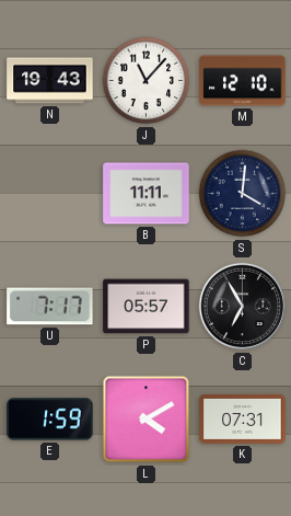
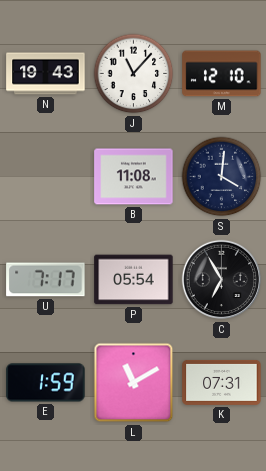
B: 11:11 -> 11:08
P: 05:57 -> 05:54
L: 4:10 -> 11:10
